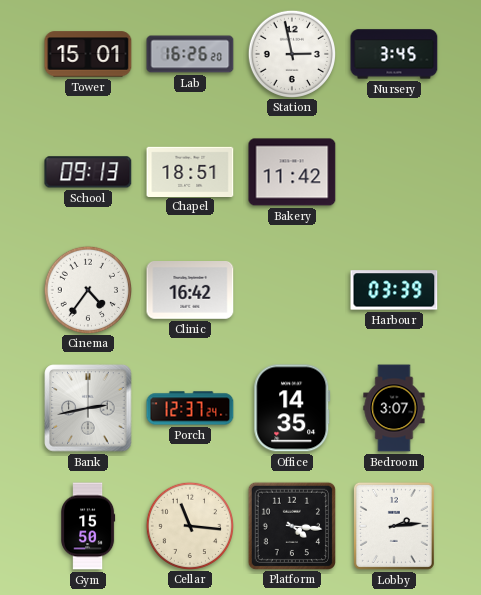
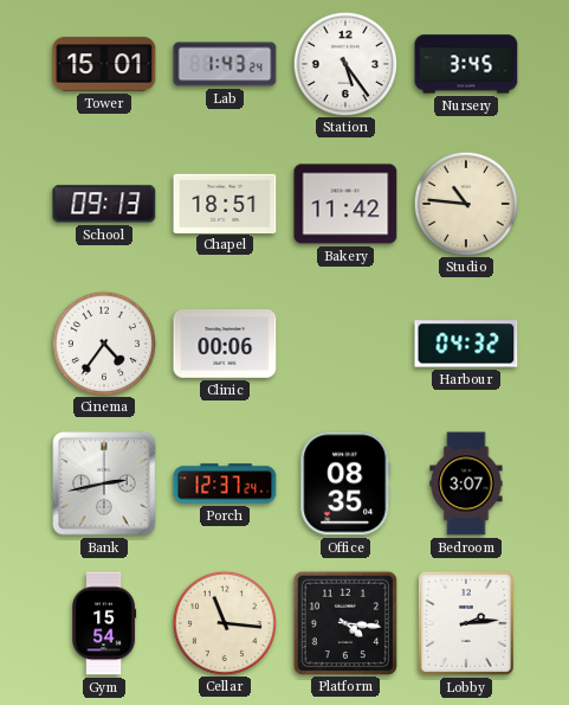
Lab: 16:26 -> 1:43
Station: 2:58 -> 5:24
Studio: none -> 10:46
Clinic: 16:42 -> 00:06
Harbour: 03:39 -> 04:32
Office: 14:35 -> 08:35
Gym: 15:50 -> 15:54
